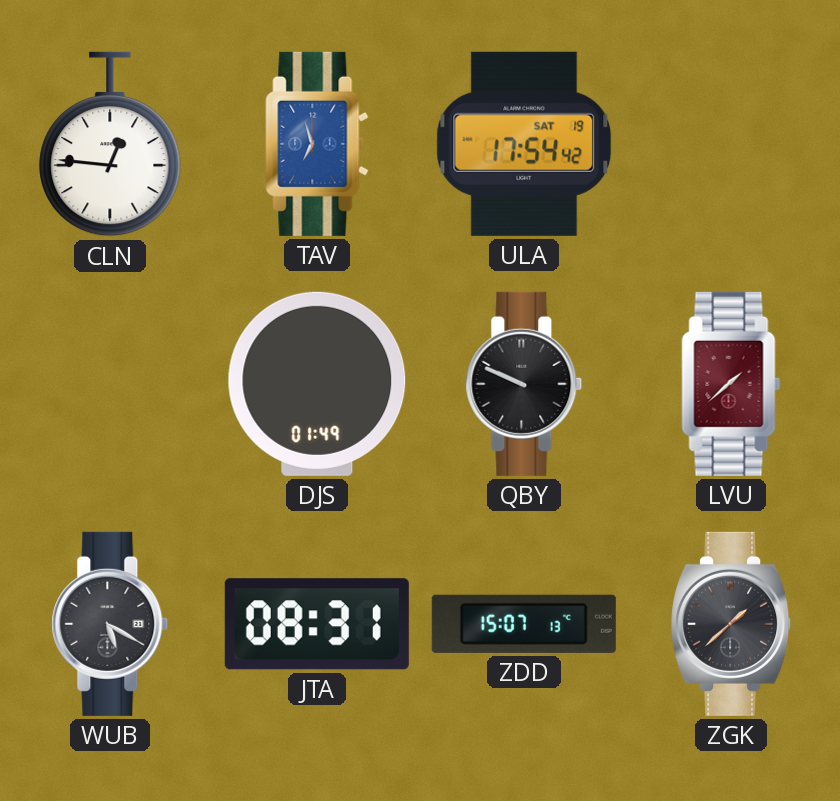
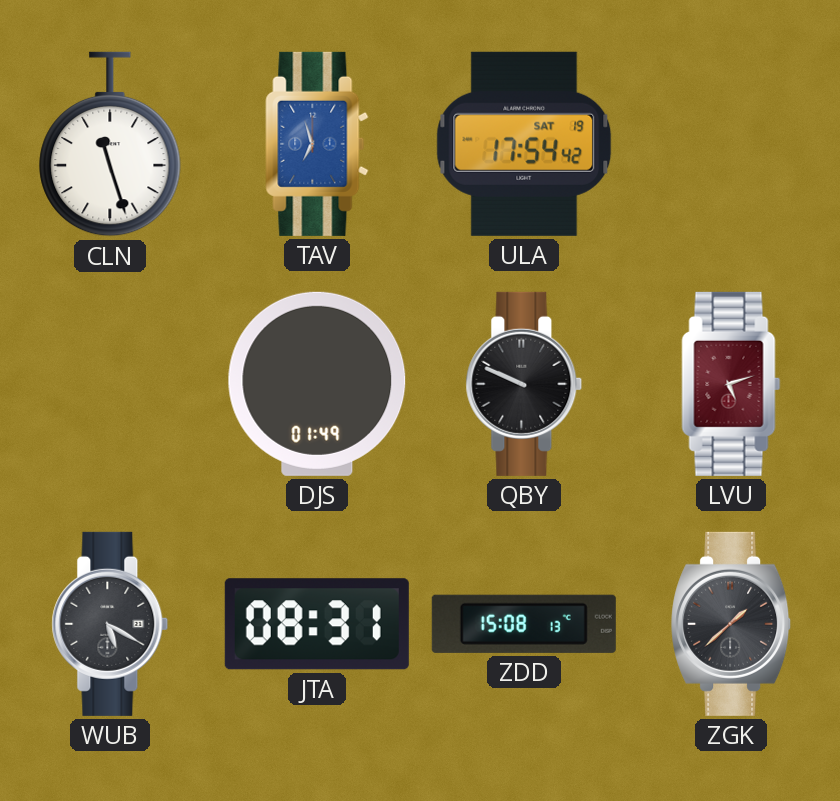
CLN: 12:46 -> 11:27
LVU: 1:38 -> 5:12
ZDD: 15:07 -> 15:08
